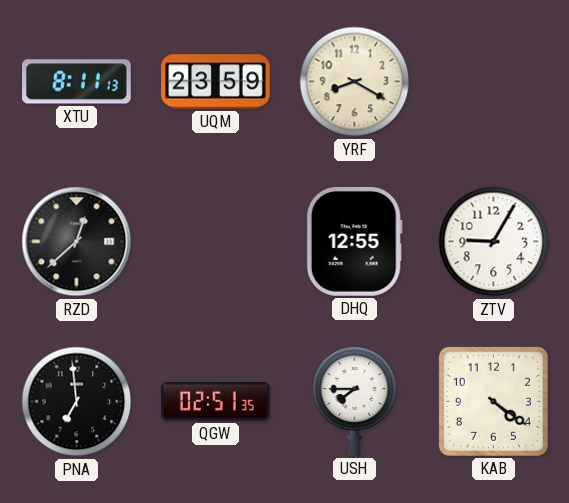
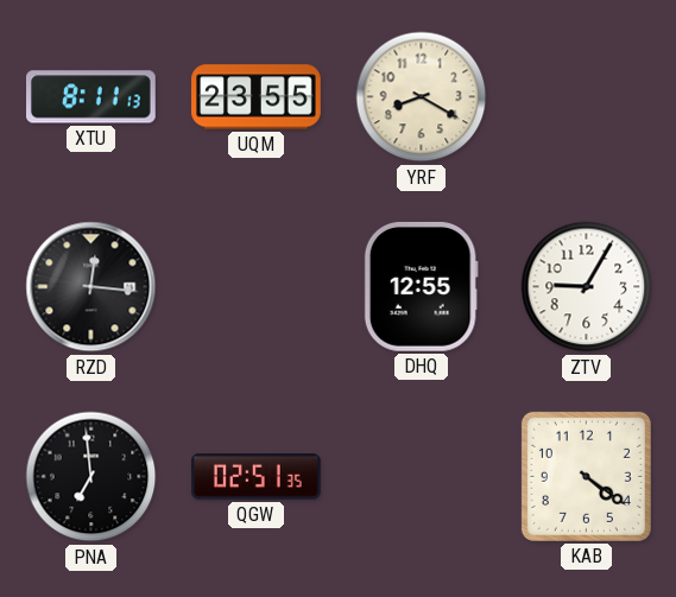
UQM: 23:59 -> 23:55
RZD: 12:38 -> 12:16
USH: 7:45 -> none
